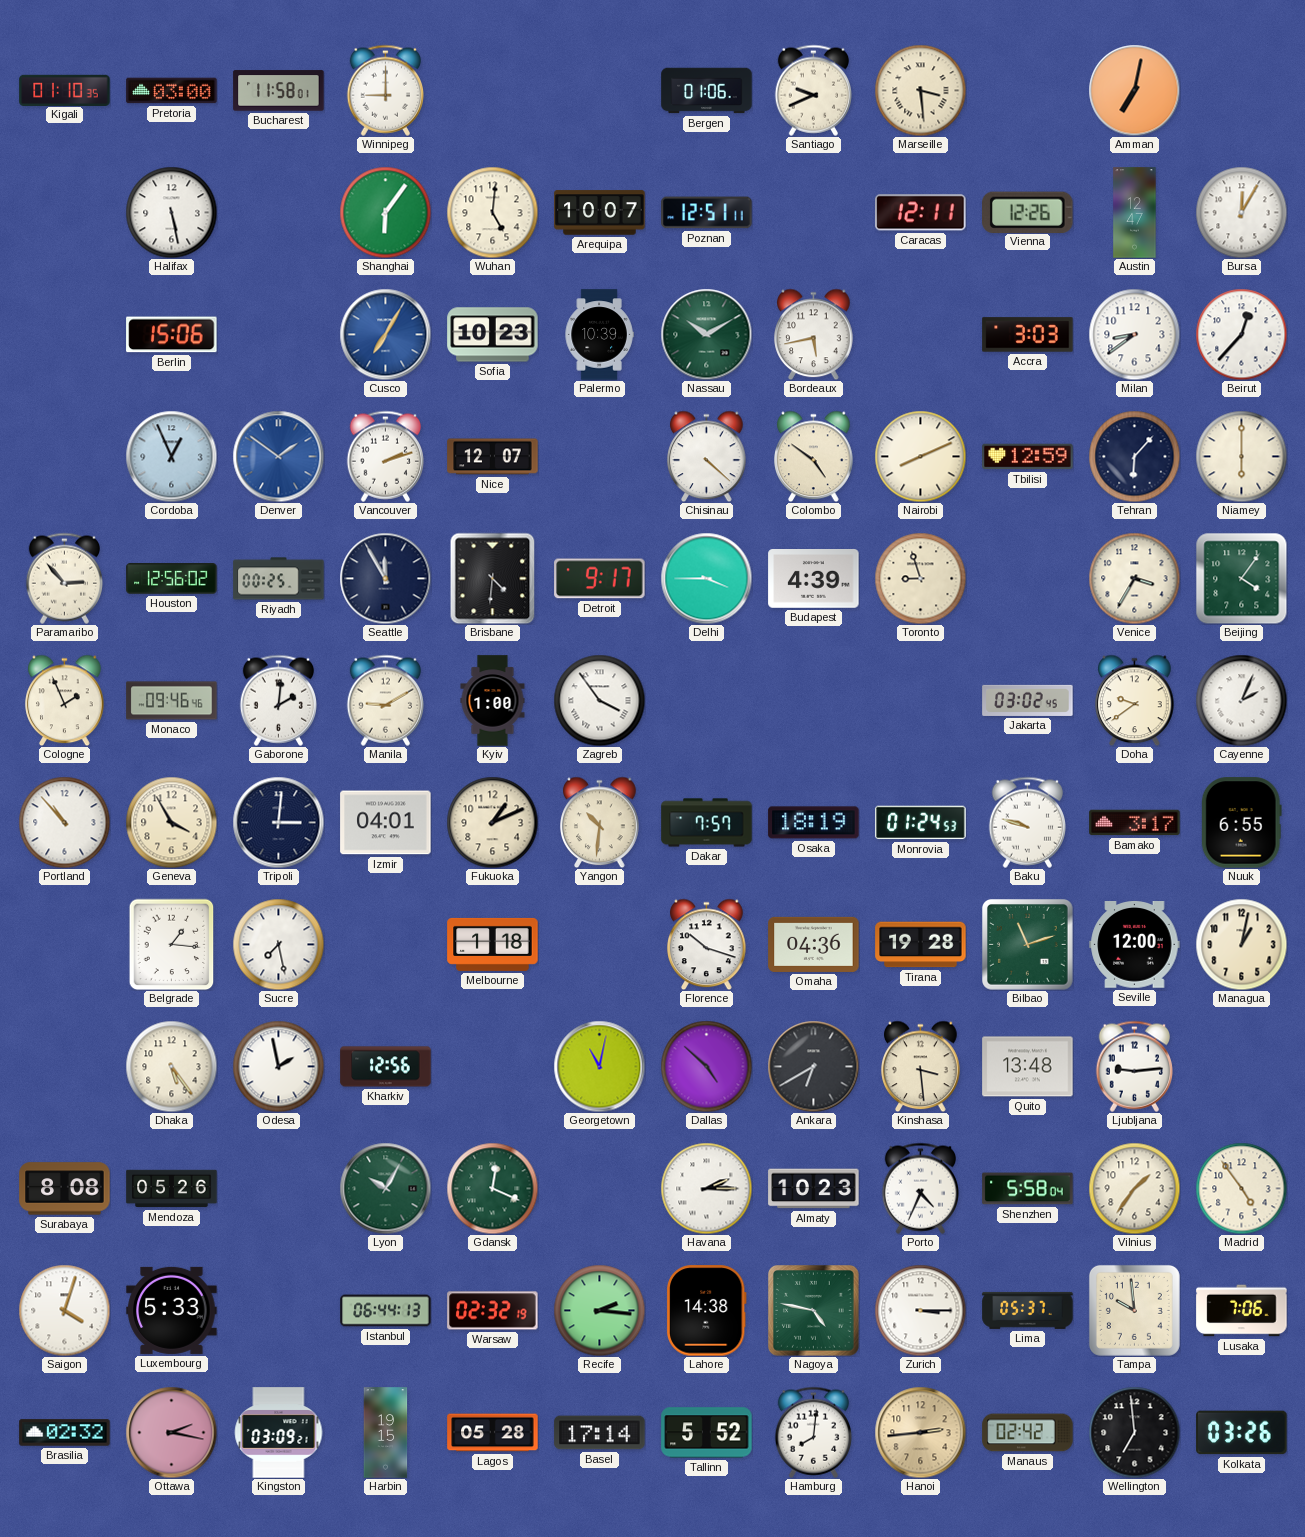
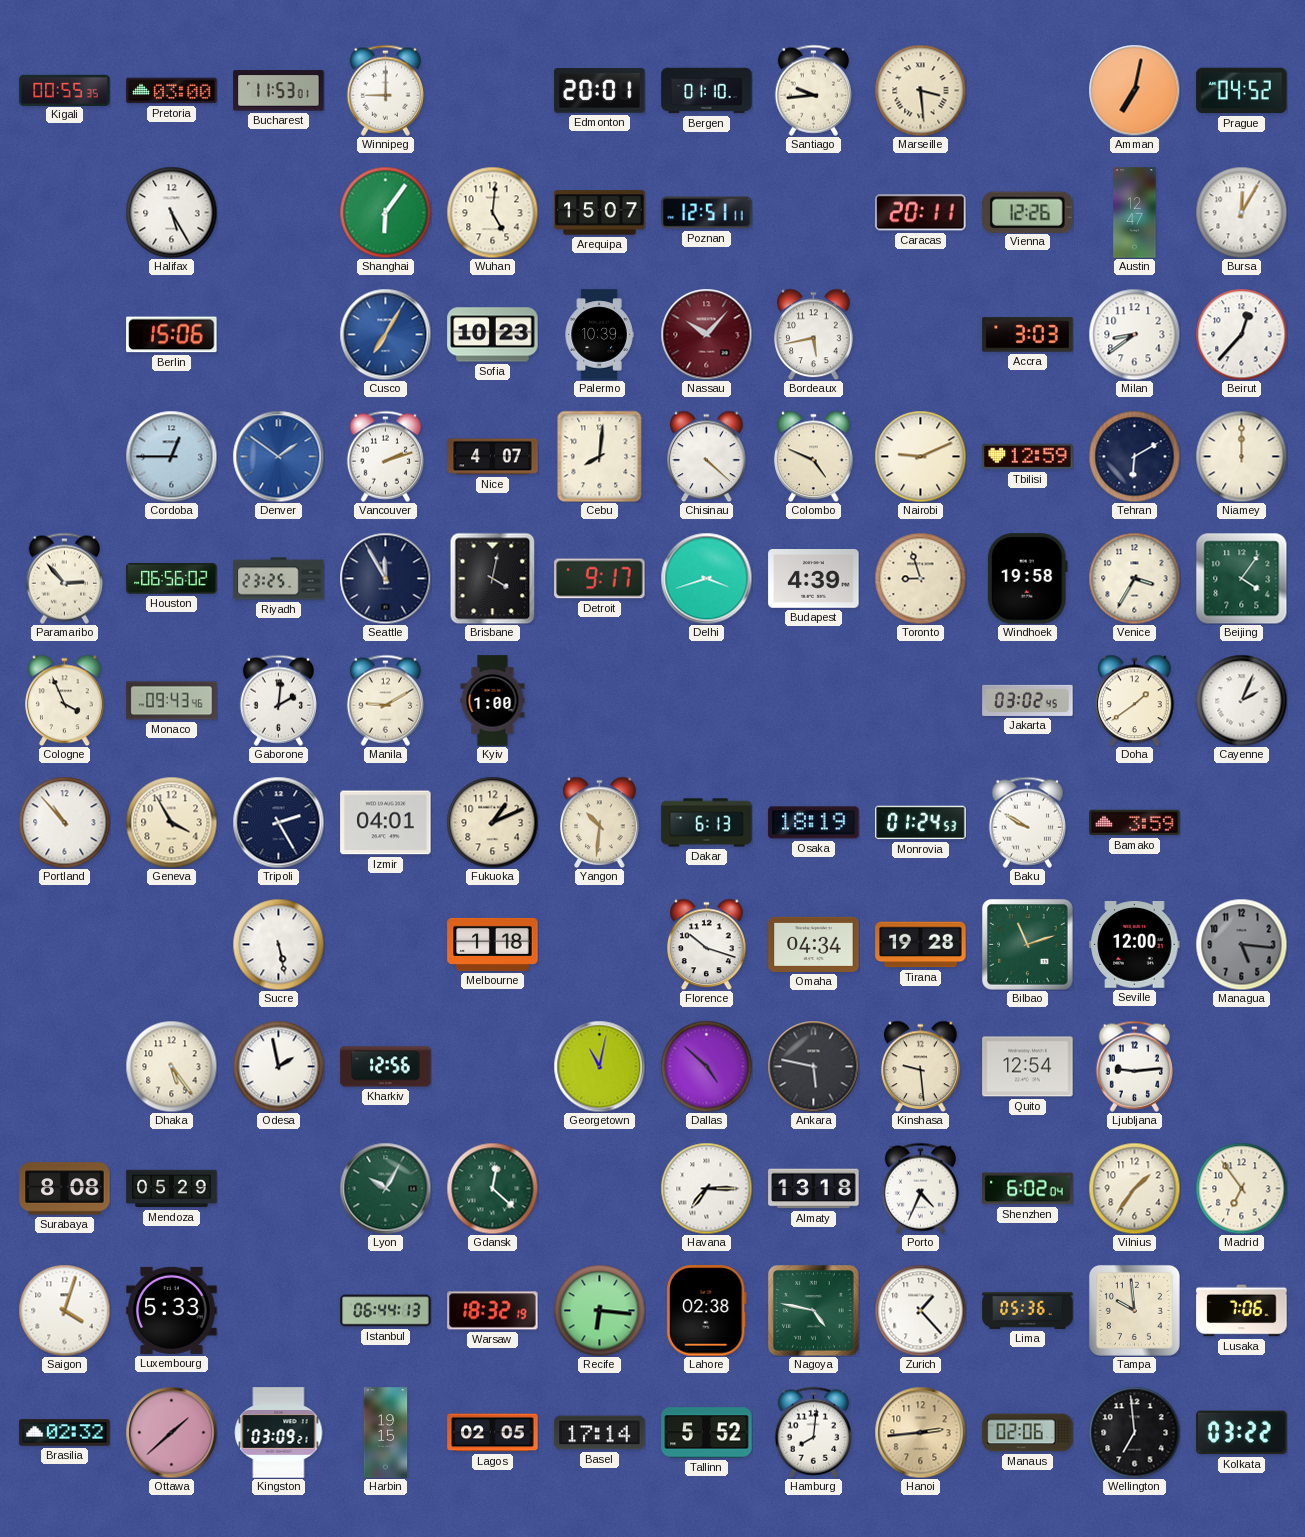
Kigali: 01:10 -> 00:55
Bucharest: 11:58 -> 11:53
Edmonton: none -> 20:01
Bergen: 01:06 -> 01:10
Santiago: 9:41 -> 9:44
Prague: none -> 04:52
Halifax: 5:28 -> 5:25
Arequipa: 10:07 -> 15:07
Caracas: 12:11 -> 20:11
Nassau: 10:10 -> 10:07
Nassau dial: green -> burgundy
Cordoba: 12:56 -> 12:45
Nice: 12:07 -> 4:07
Cebu: none -> 8:01
Colombo: 4:51 -> 4:49
Nairobi: 8:11 -> 9:11
Tehran: 6:07 -> 6:10
Niamey: 6:00 -> 12:00
Houston: 12:56 -> 06:56
Riyadh: 00:25 -> 23:25
Brisbane: 4:31 -> 4:02
Delhi: 3:45 -> 3:42
Windhoek: none -> 19:58
Cologne: 1:56 -> 3:56
Monaco: 09:46 -> 09:43
Zagreb: 3:54 -> none
Doha: 9:39 -> 1:39
Tripoli: 3:01 -> 2:25
Dakar: 7:57 -> 6:13
Baku: 9:48 -> 9:50
Bamako: 3:17 -> 3:59
Nuuk: 6:55 -> none
Belgrade: 1:16 -> none
Sucre: 7:28 -> 5:28
Omaha: 04:36 -> 04:34
Managua: 1:02 -> 5:16
Managua dial: cream -> grey
Ankara: 6:40 -> 5:47
Kinshasa: 3:29 -> 9:29
Quito: 13:48 -> 12:54
Mendoza: 05:26 -> 05:29
Gdansk: 12:19 -> 12:22
Havana: 2:15 -> 7:15
Almaty: 10:23 -> 13:18
Shenzhen: 5:58 -> 6:02
Madrid: 4:54 -> 6:54
Warsaw: 02:32 -> 18:32
Recife: 2:16 -> 6:16
Lahore: 14:38 -> 02:38
Zurich: 3:15 -> 1:23
Lima: 05:37 -> 05:36
Ottawa: 2:17 -> 1:38
Lagos: 05:28 -> 02:05
Manaus: 02:42 -> 02:06
Kolkata: 03:26 -> 03:22
